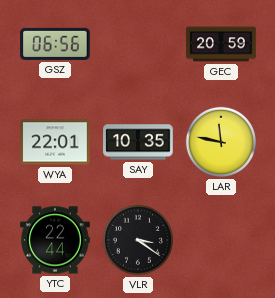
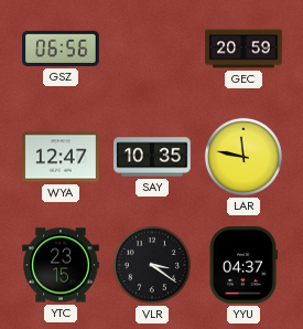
WYA: 22:01 -> 12:47
YTC: 22:44 -> 23:15
YYU: none -> 04:37
